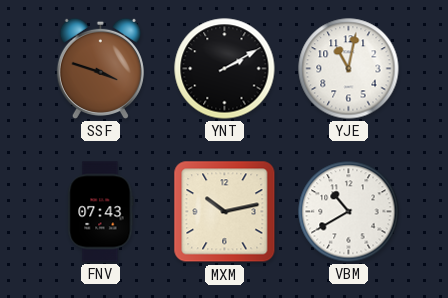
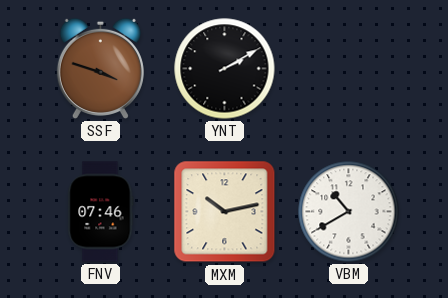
YJE: 11:02 -> none
FNV: 07:43 -> 07:46
